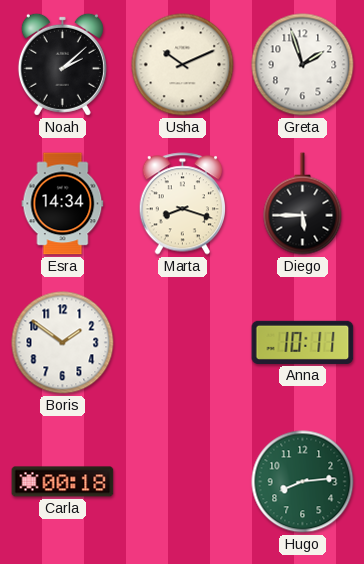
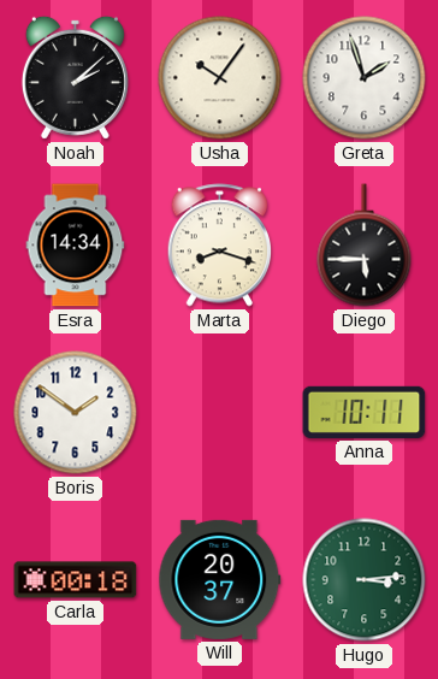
Usha: 10:11 -> 10:06
Will: none -> 20:37
Hugo: 8:14 -> 3:14
